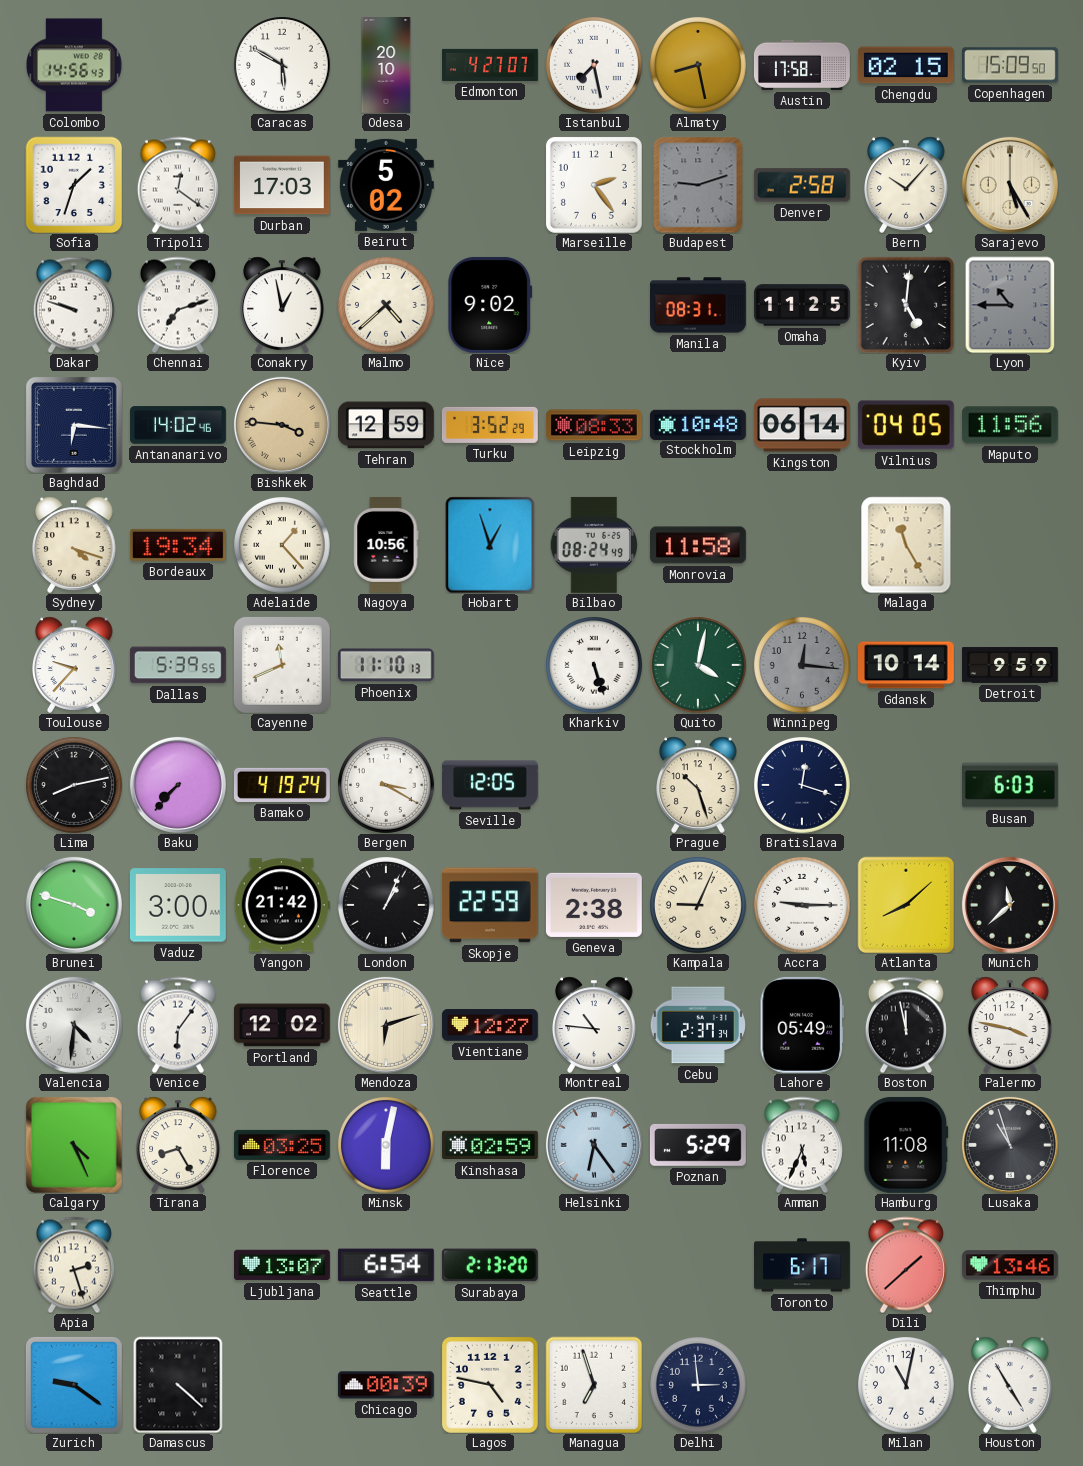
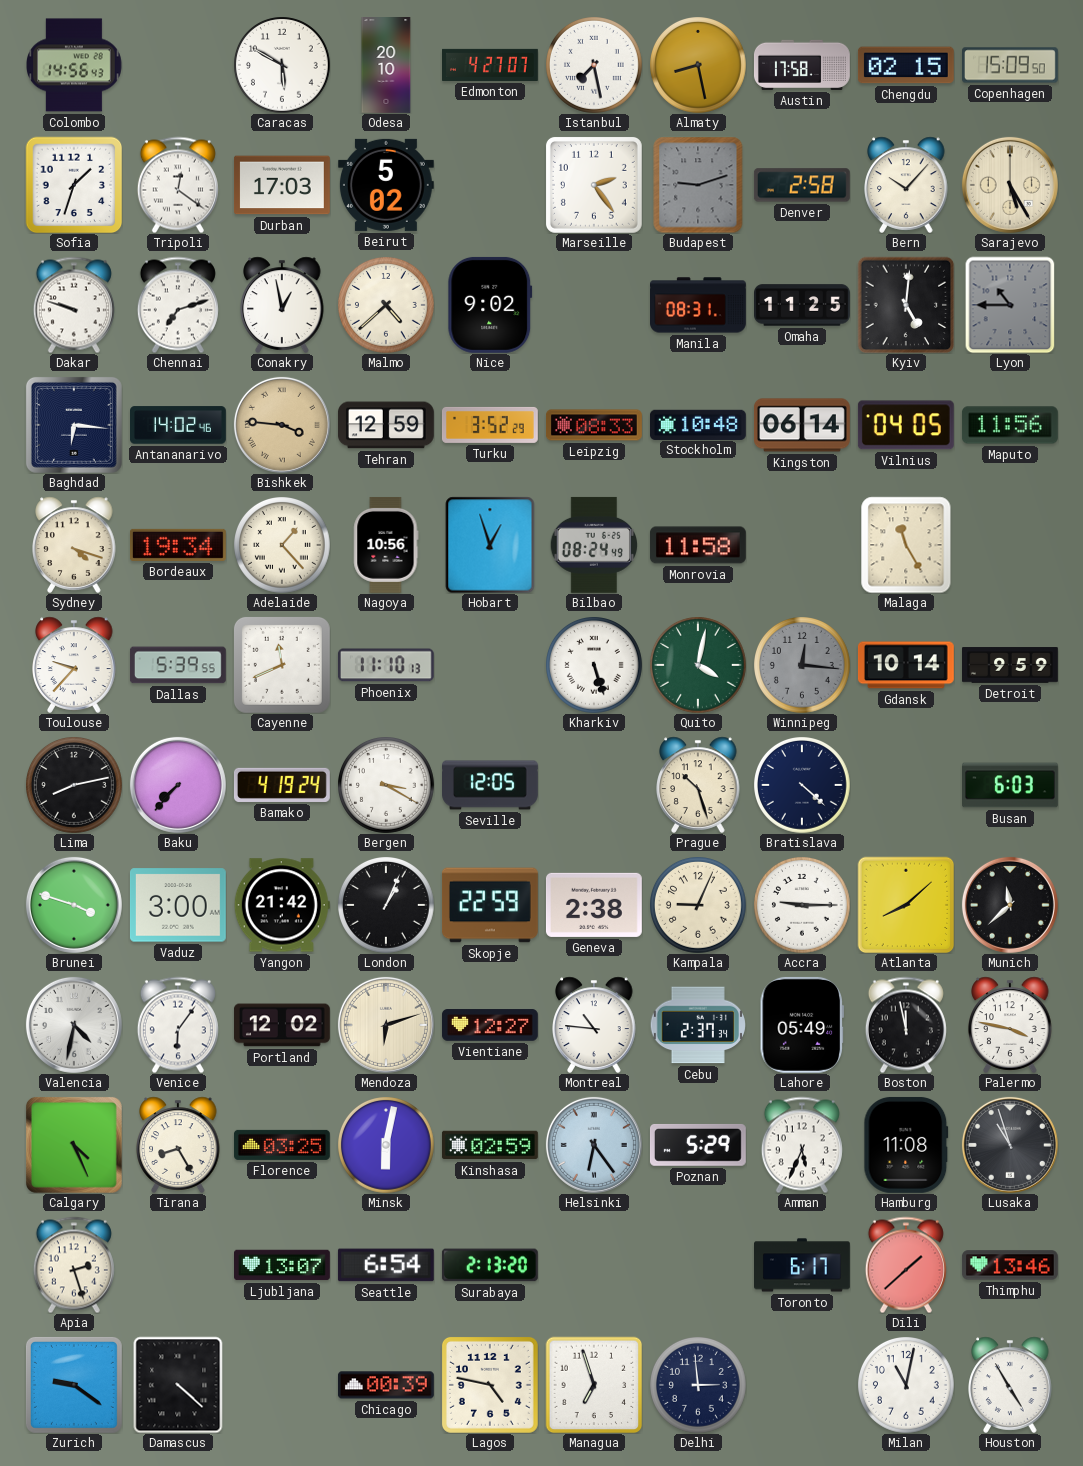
Bratislava: 12:18 -> 4:22
Valencia: 4:31 -> 4:32
